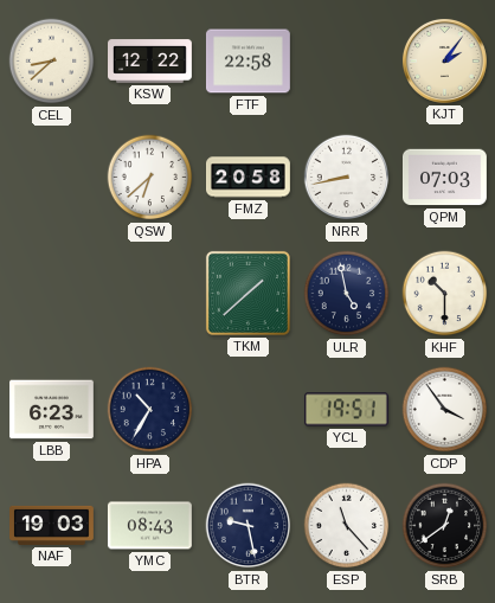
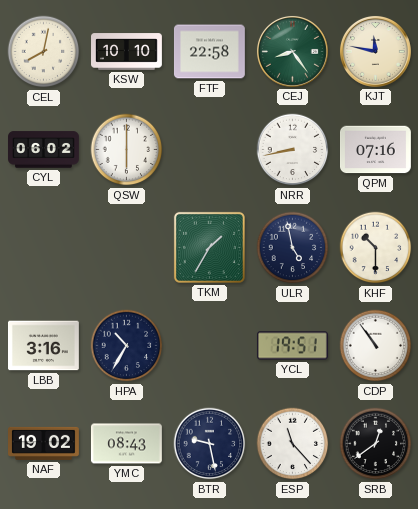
CEL: 8:38 -> 8:02
KSW: 12:22 -> 10:10
CEJ: none -> 8:24
KJT: 2:06 -> 11:47
CYL: none -> 06:02
QSW: 6:38 -> 6:00
FMZ: 20:58 -> none
QPM: 07:03 -> 07:16
TKM: 1:38 -> 1:35
LBB: 6:23 -> 3:16
CDP: 3:54 -> 10:54
NAF: 19:03 -> 19:02
